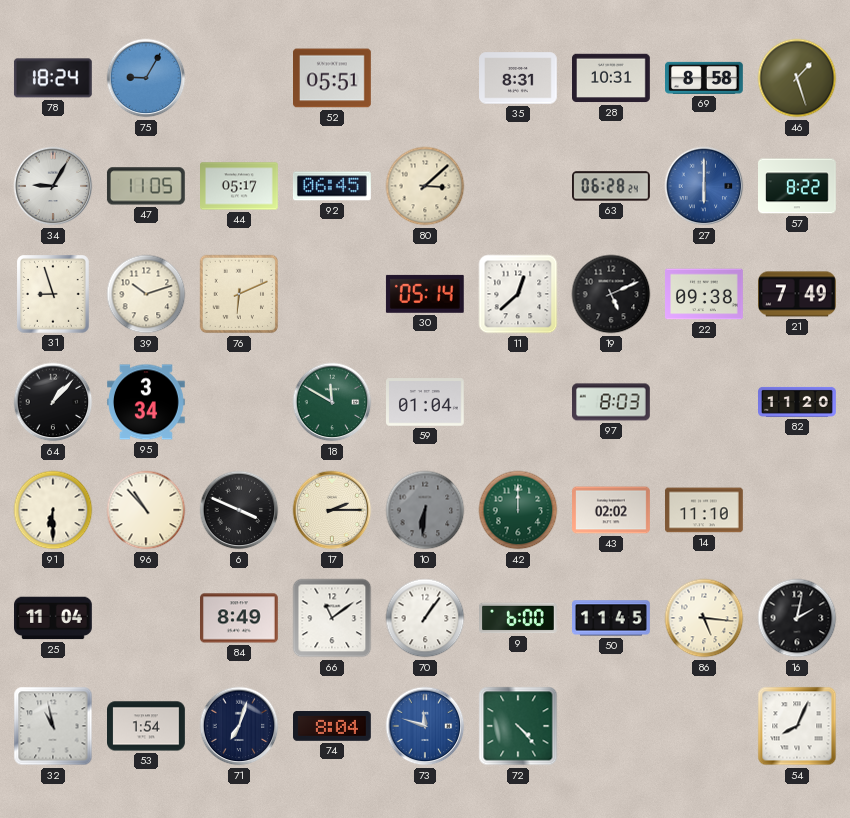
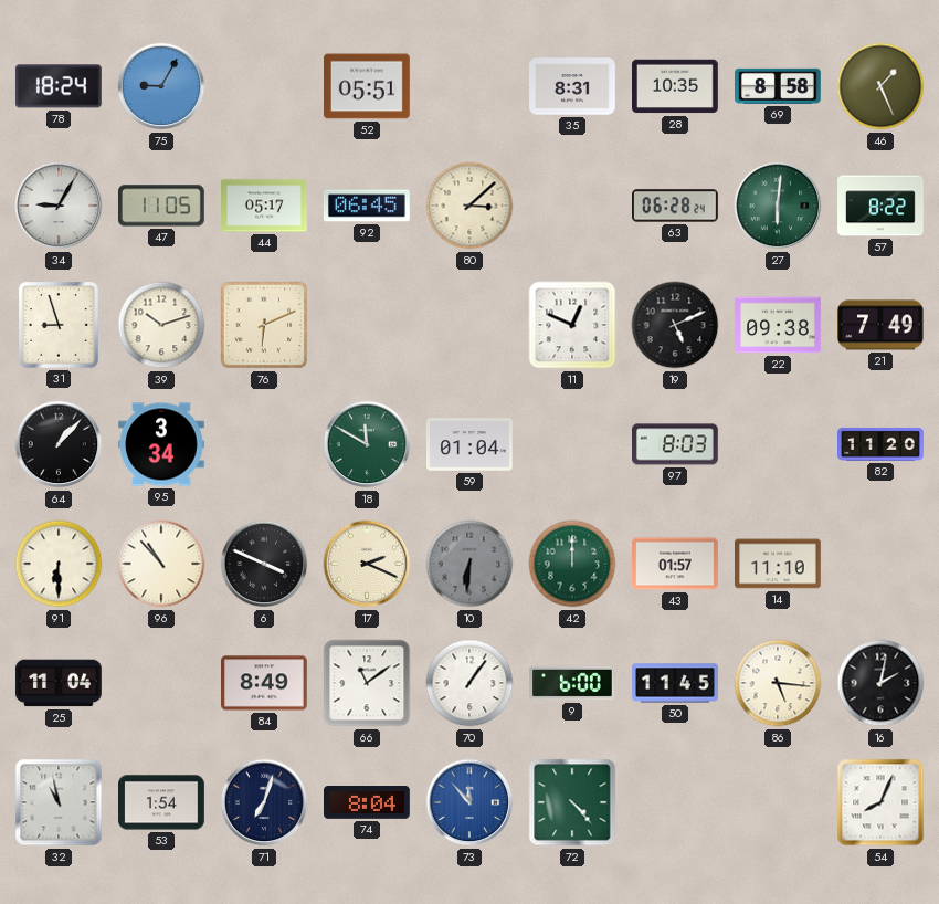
28: 10:31 -> 10:35
46: 1:27 -> 1:26
27: 6:00 -> 6:01
27 dial: blue -> green
30: 05:14 -> none
11: 12:38 -> 12:49
17: 2:15 -> 2:19
43: 02:02 -> 01:57
73: 11:48 -> 11:53
